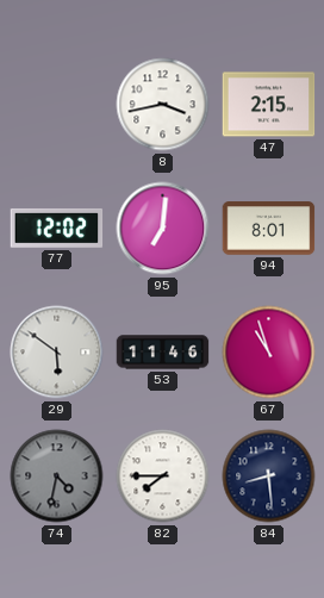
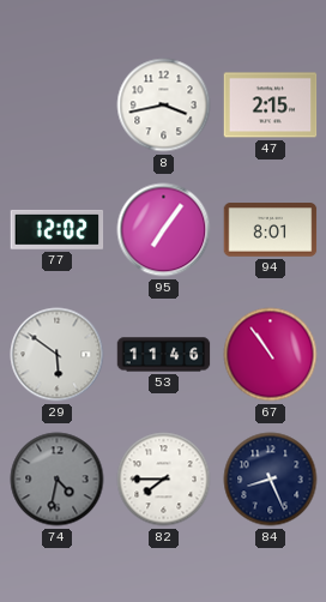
95: 7:01 -> 7:06
67: 10:57 -> 10:54
84: 8:29 -> 8:26
